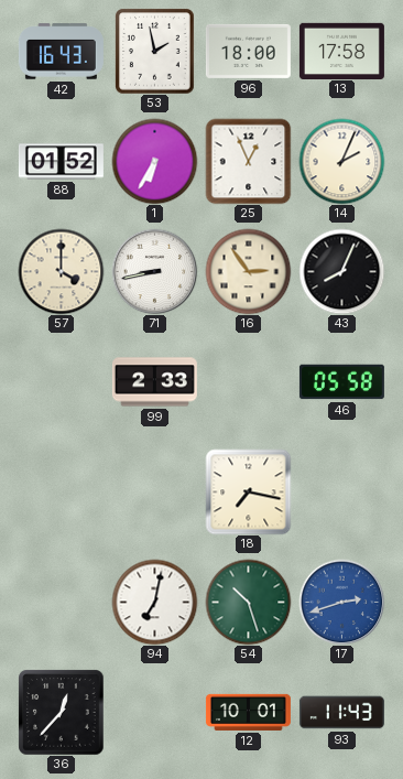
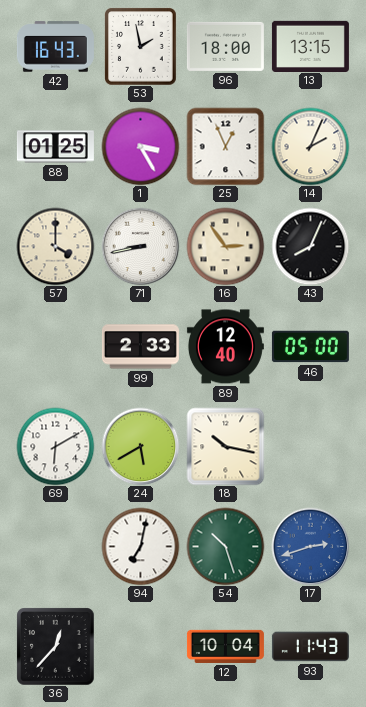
13: 17:58 -> 13:15
88: 01:52 -> 01:25
1: 6:35 -> 3:25
89: none -> 12:40
46: 05:58 -> 05:00
69: none -> 6:10
24: none -> 5:40
18: 7:17 -> 10:17
12: 10:01 -> 10:04
